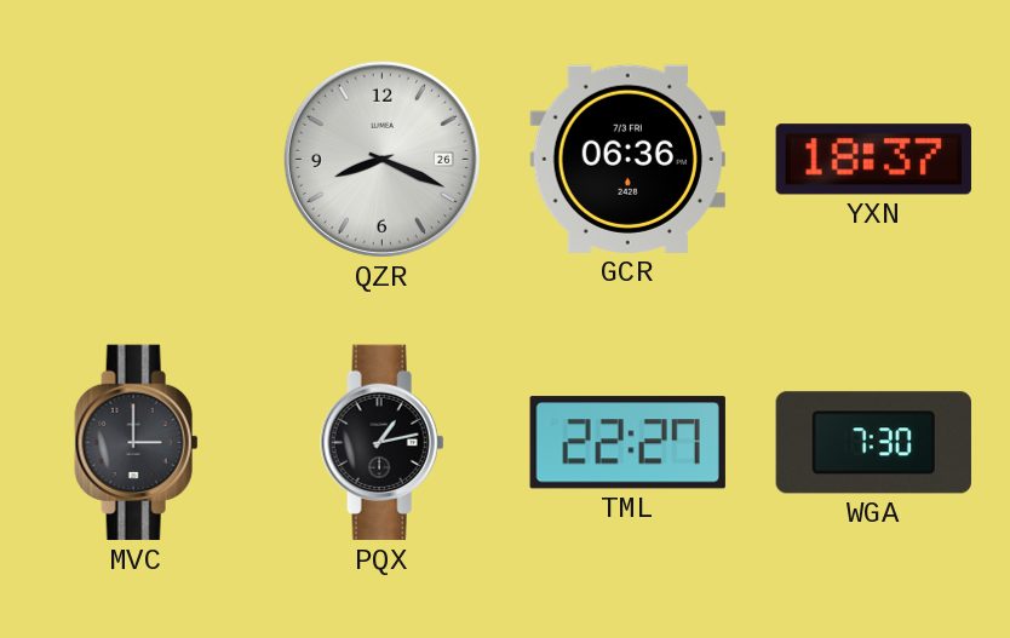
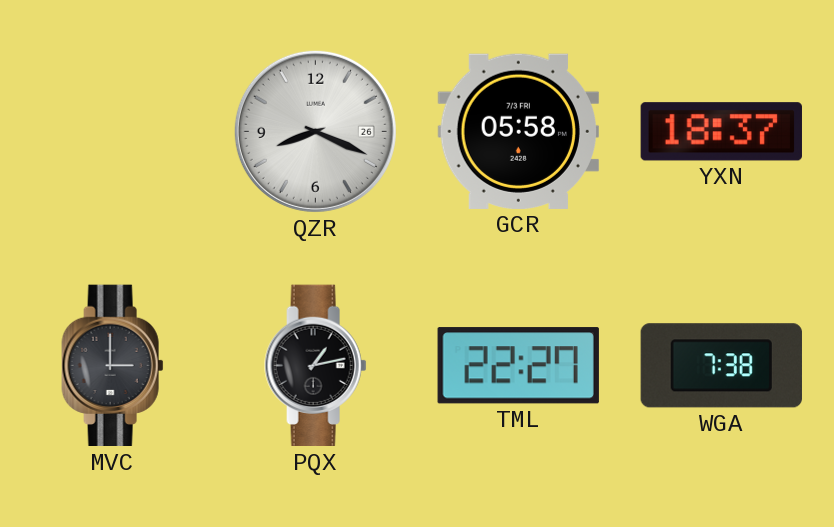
GCR: 06:36 -> 05:58
WGA: 7:30 -> 7:38
